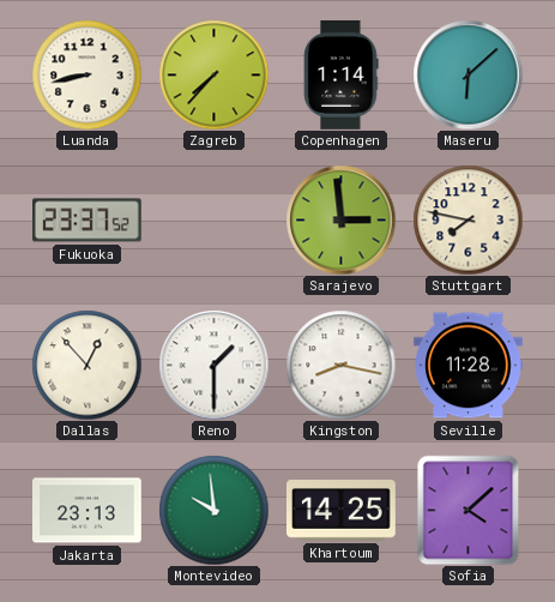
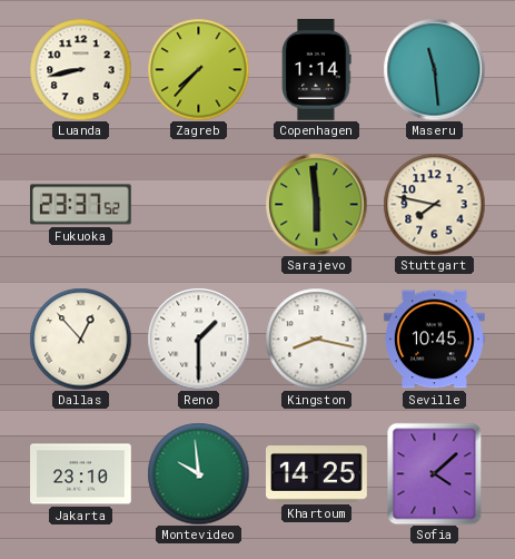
Maseru: 6:08 -> 11:29
Sarajevo: 2:59 -> 5:59
Seville: 11:28 -> 10:45
Jakarta: 23:13 -> 23:10
